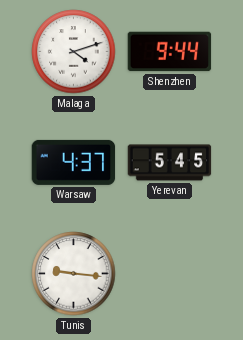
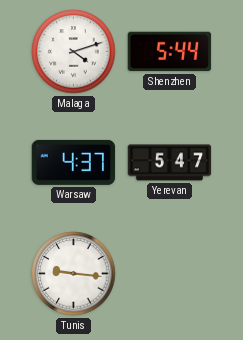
Shenzhen: 9:44 -> 5:44
Yerevan: 5:45 -> 5:47
